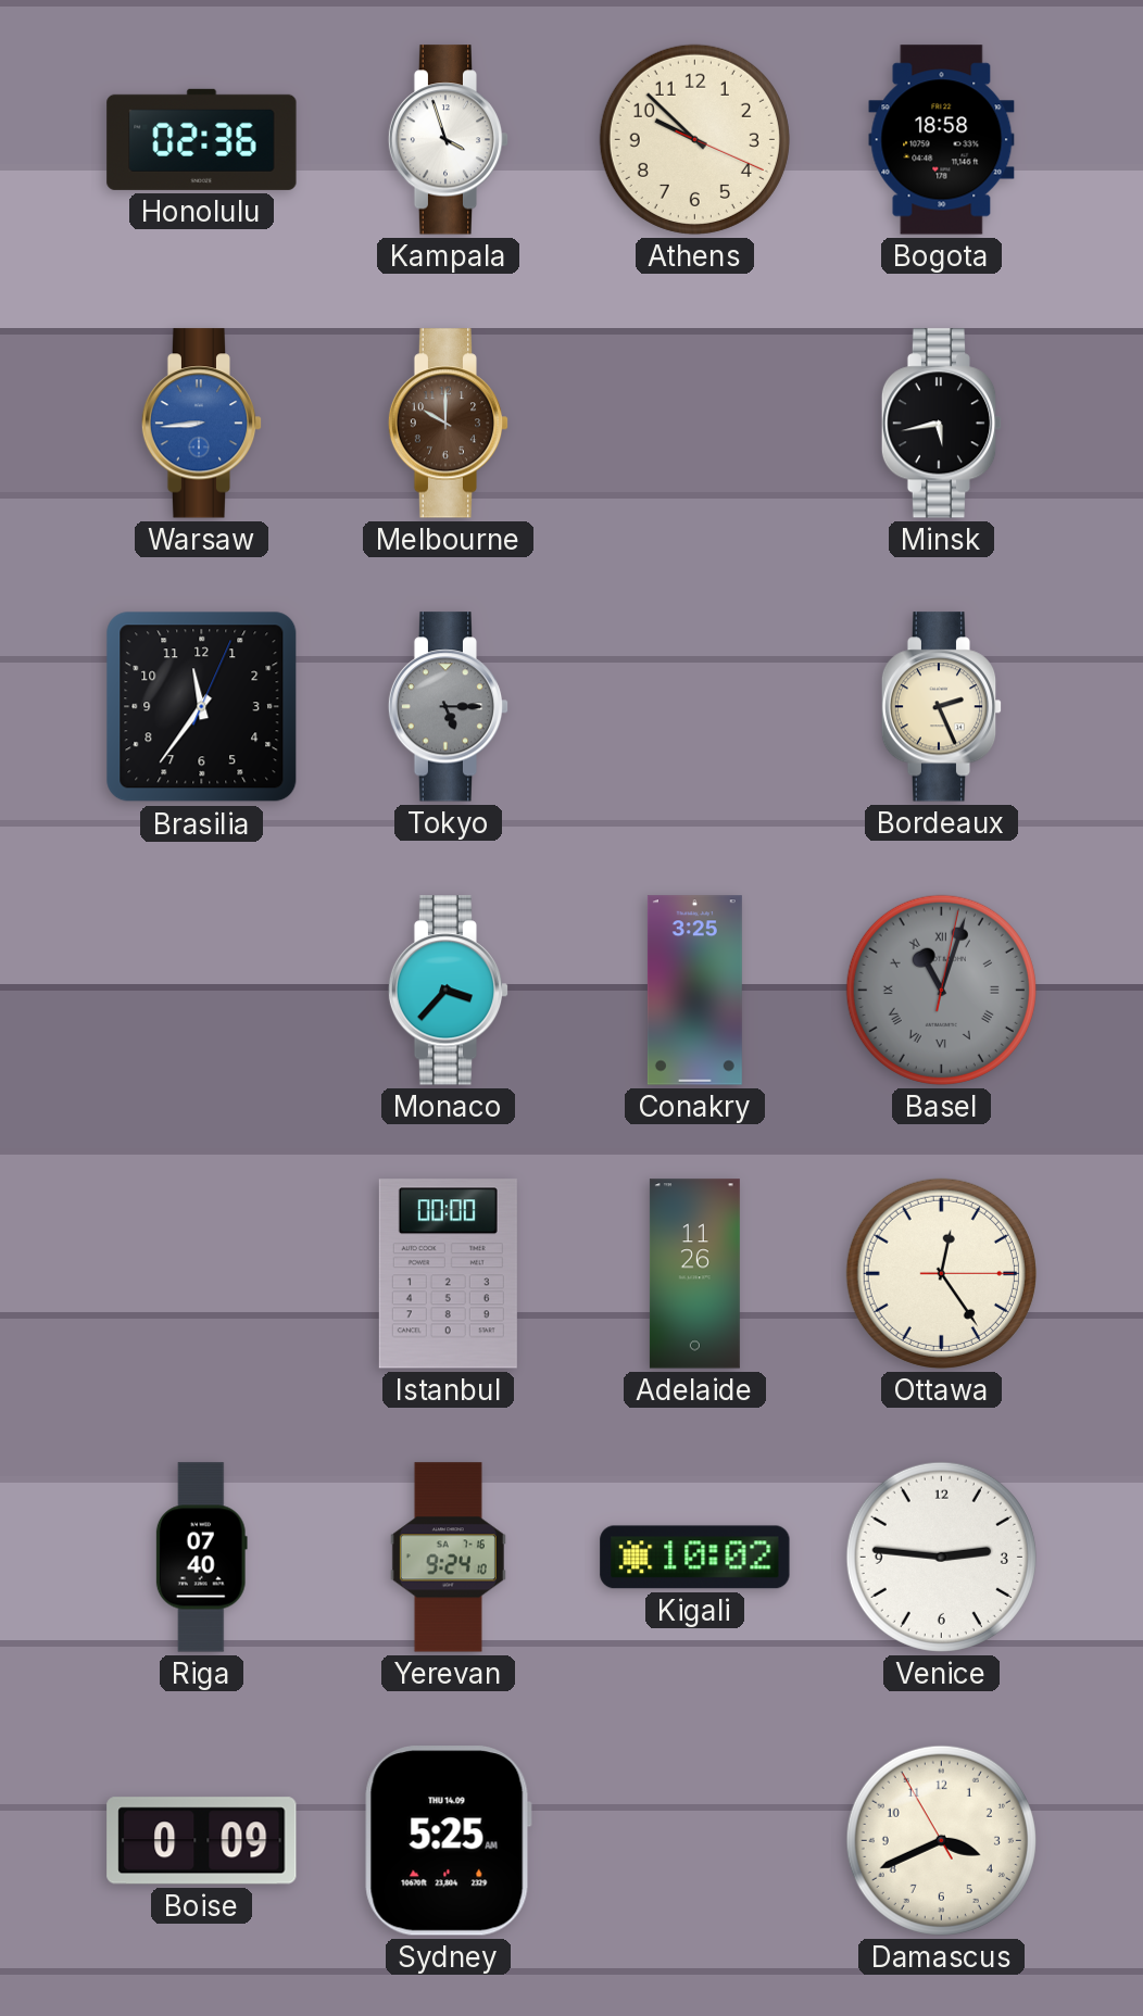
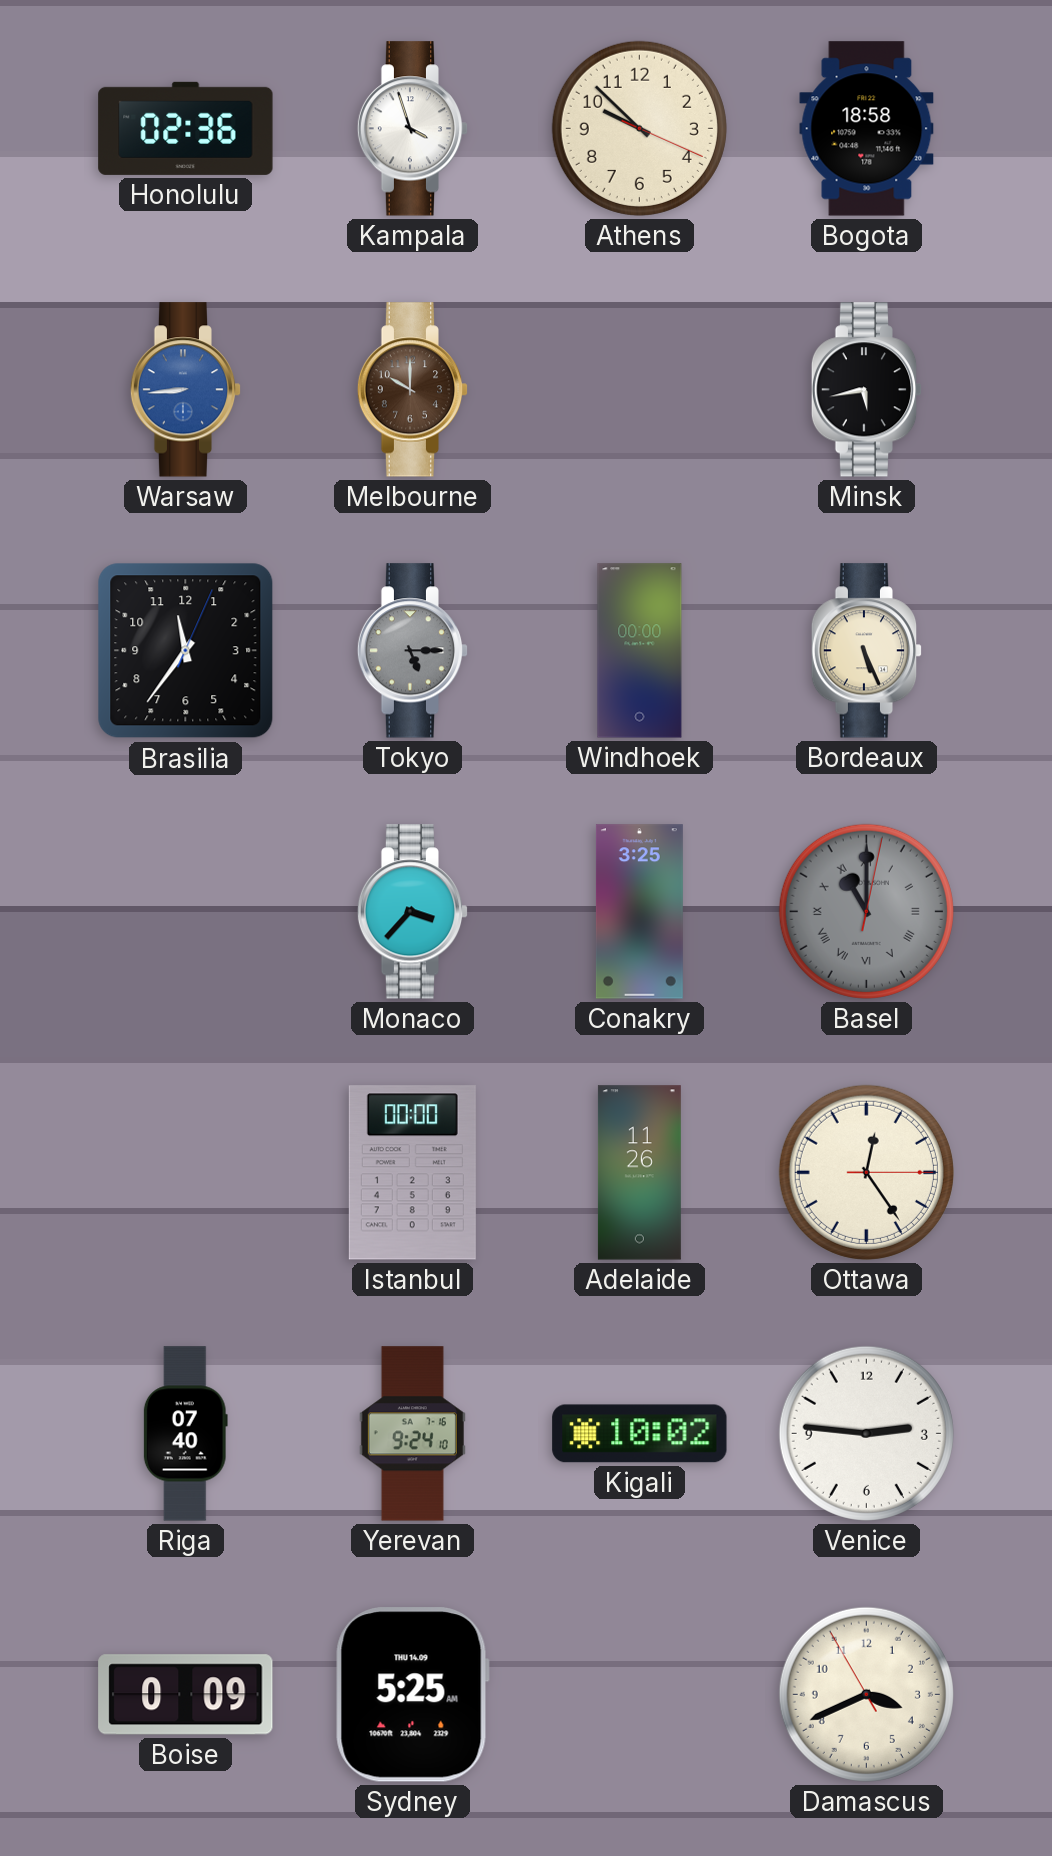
Windhoek: none -> 00:00
Bordeaux: 2:26 -> 5:26
Basel: 11:03 -> 11:00
